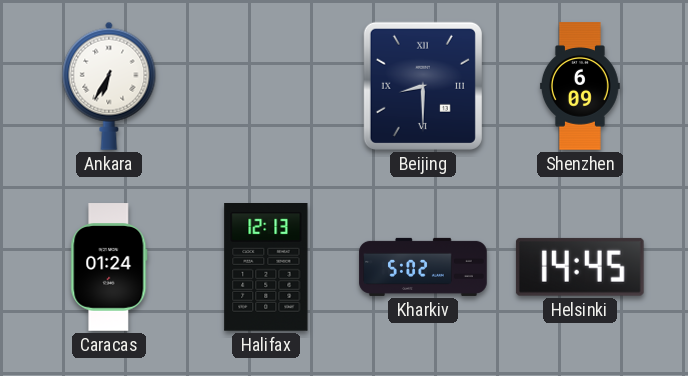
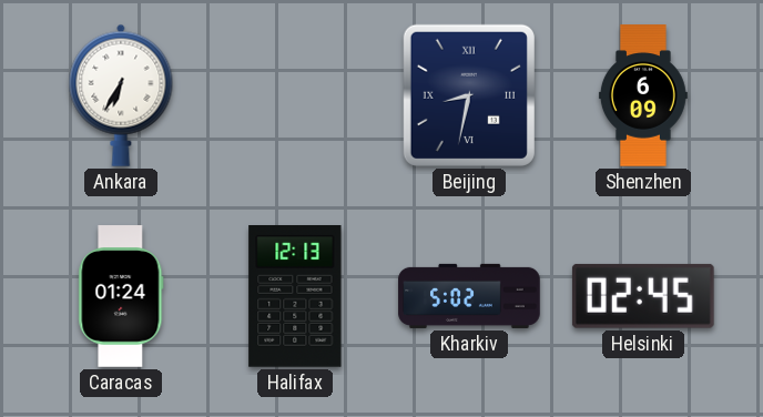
Beijing: 8:30 -> 8:32
Helsinki: 14:45 -> 02:45
